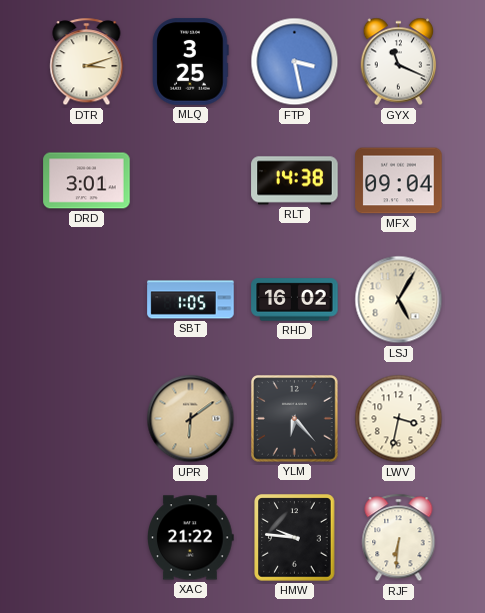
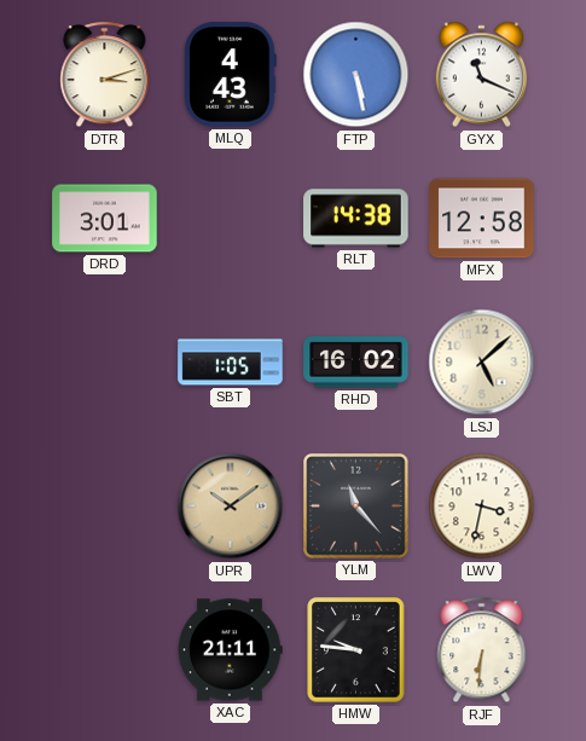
MLQ: 3:25 -> 4:43
FTP: 3:28 -> 5:28
MFX: 09:04 -> 12:58
LSJ: 5:05 -> 5:08
UPR: 6:09 -> 10:09
YLM: 6:23 -> 11:23
XAC: 21:22 -> 21:11
